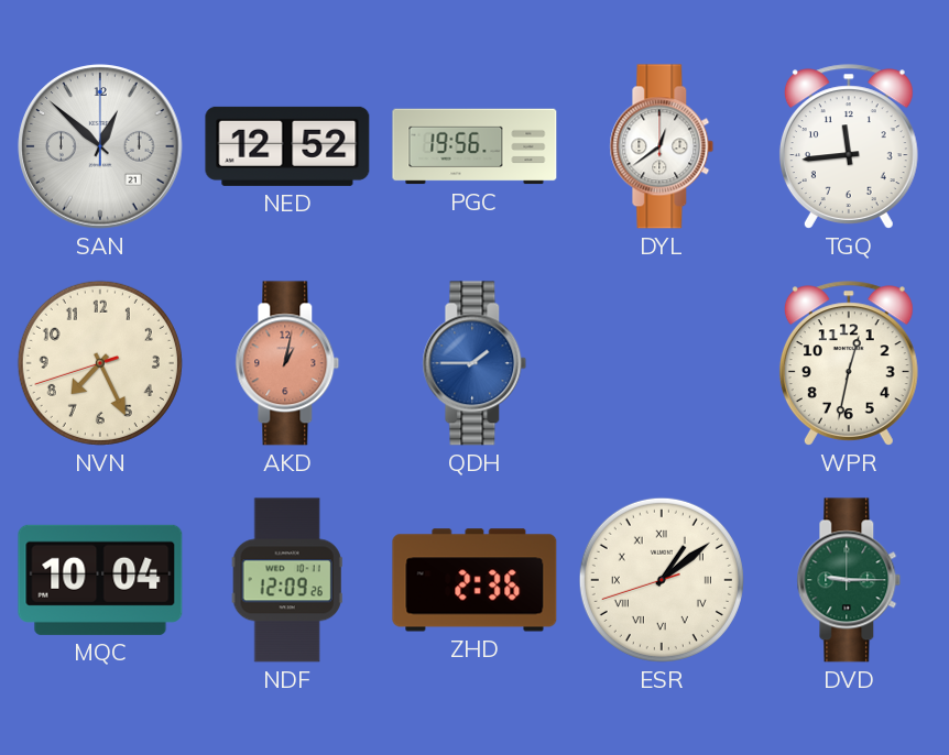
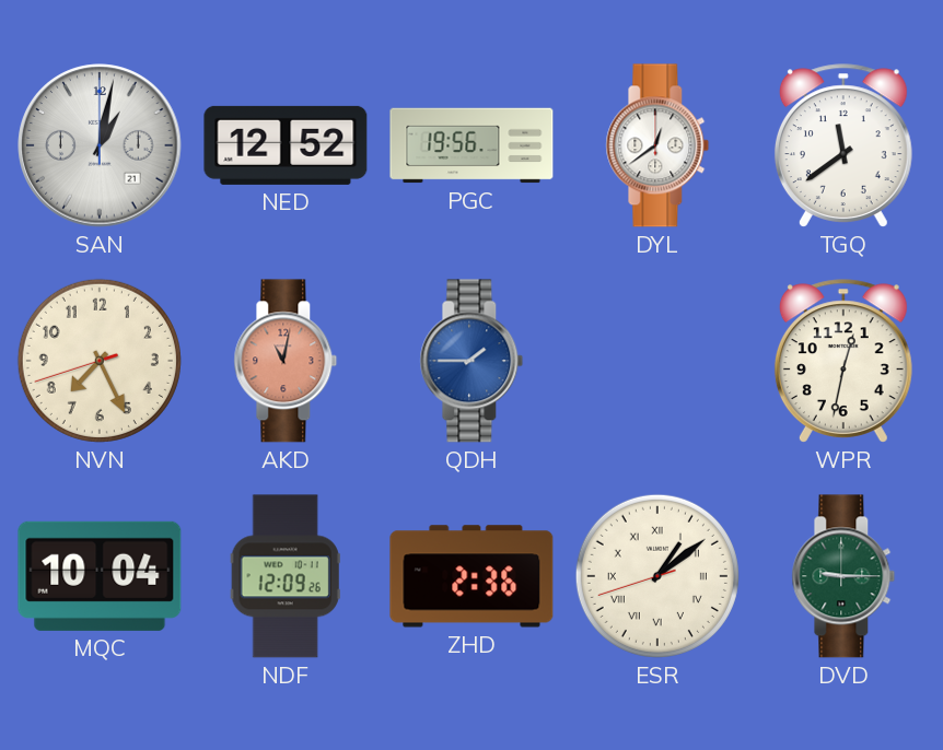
SAN: 12:52 -> 1:02
TGQ: 11:44 -> 11:39
AKD: 1:02 -> 11:02
